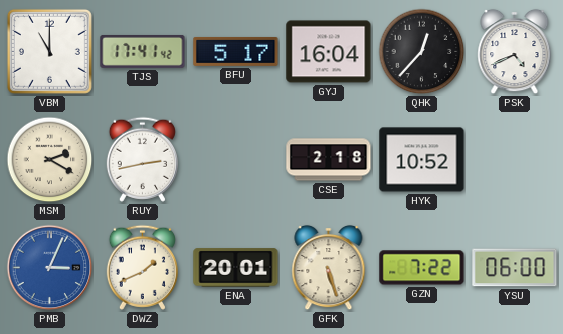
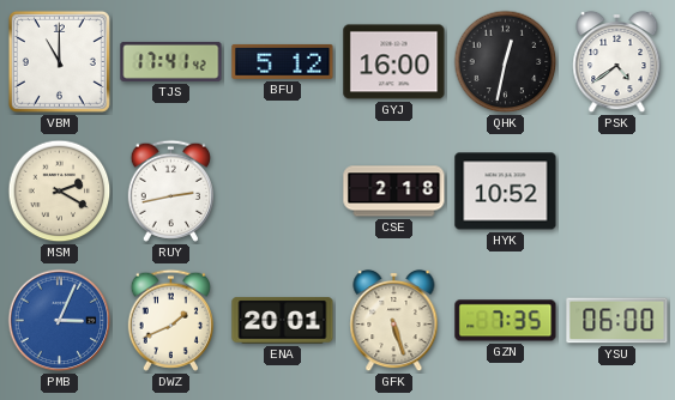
BFU: 5:17 -> 5:12
GYJ: 16:04 -> 16:00
QHK: 12:37 -> 12:32
PSK: 4:41 -> 4:39
GZN: 7:22 -> 7:35
